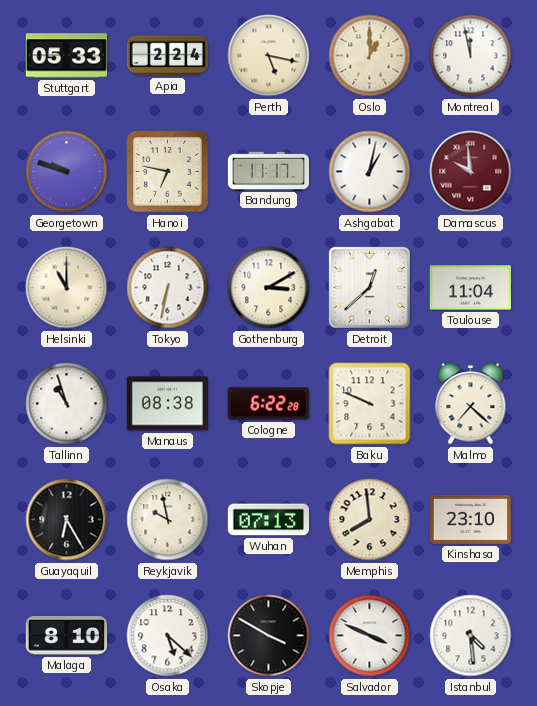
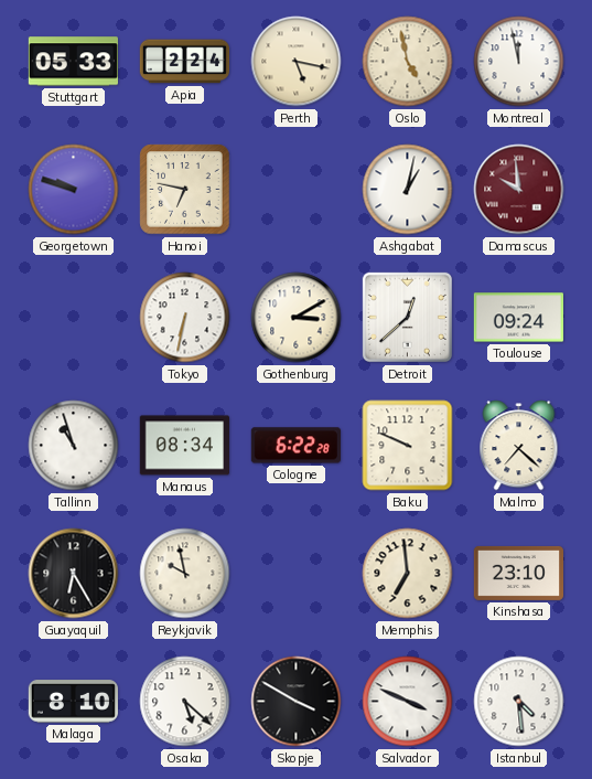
Oslo: 1:00 -> 4:58
Bandung: 11:17 -> none
Helsinki: 11:00 -> none
Toulouse: 11:04 -> 09:24
Manaus: 08:38 -> 08:34
Wuhan: 07:13 -> none
Memphis: 7:59 -> 6:59
